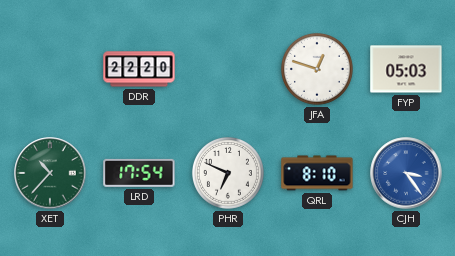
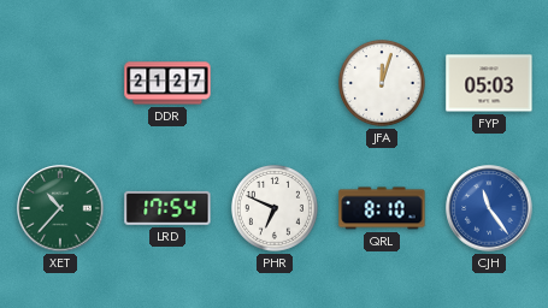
DDR: 22:20 -> 21:27
JFA: 12:48 -> 12:03
CJH: 3:24 -> 11:24
